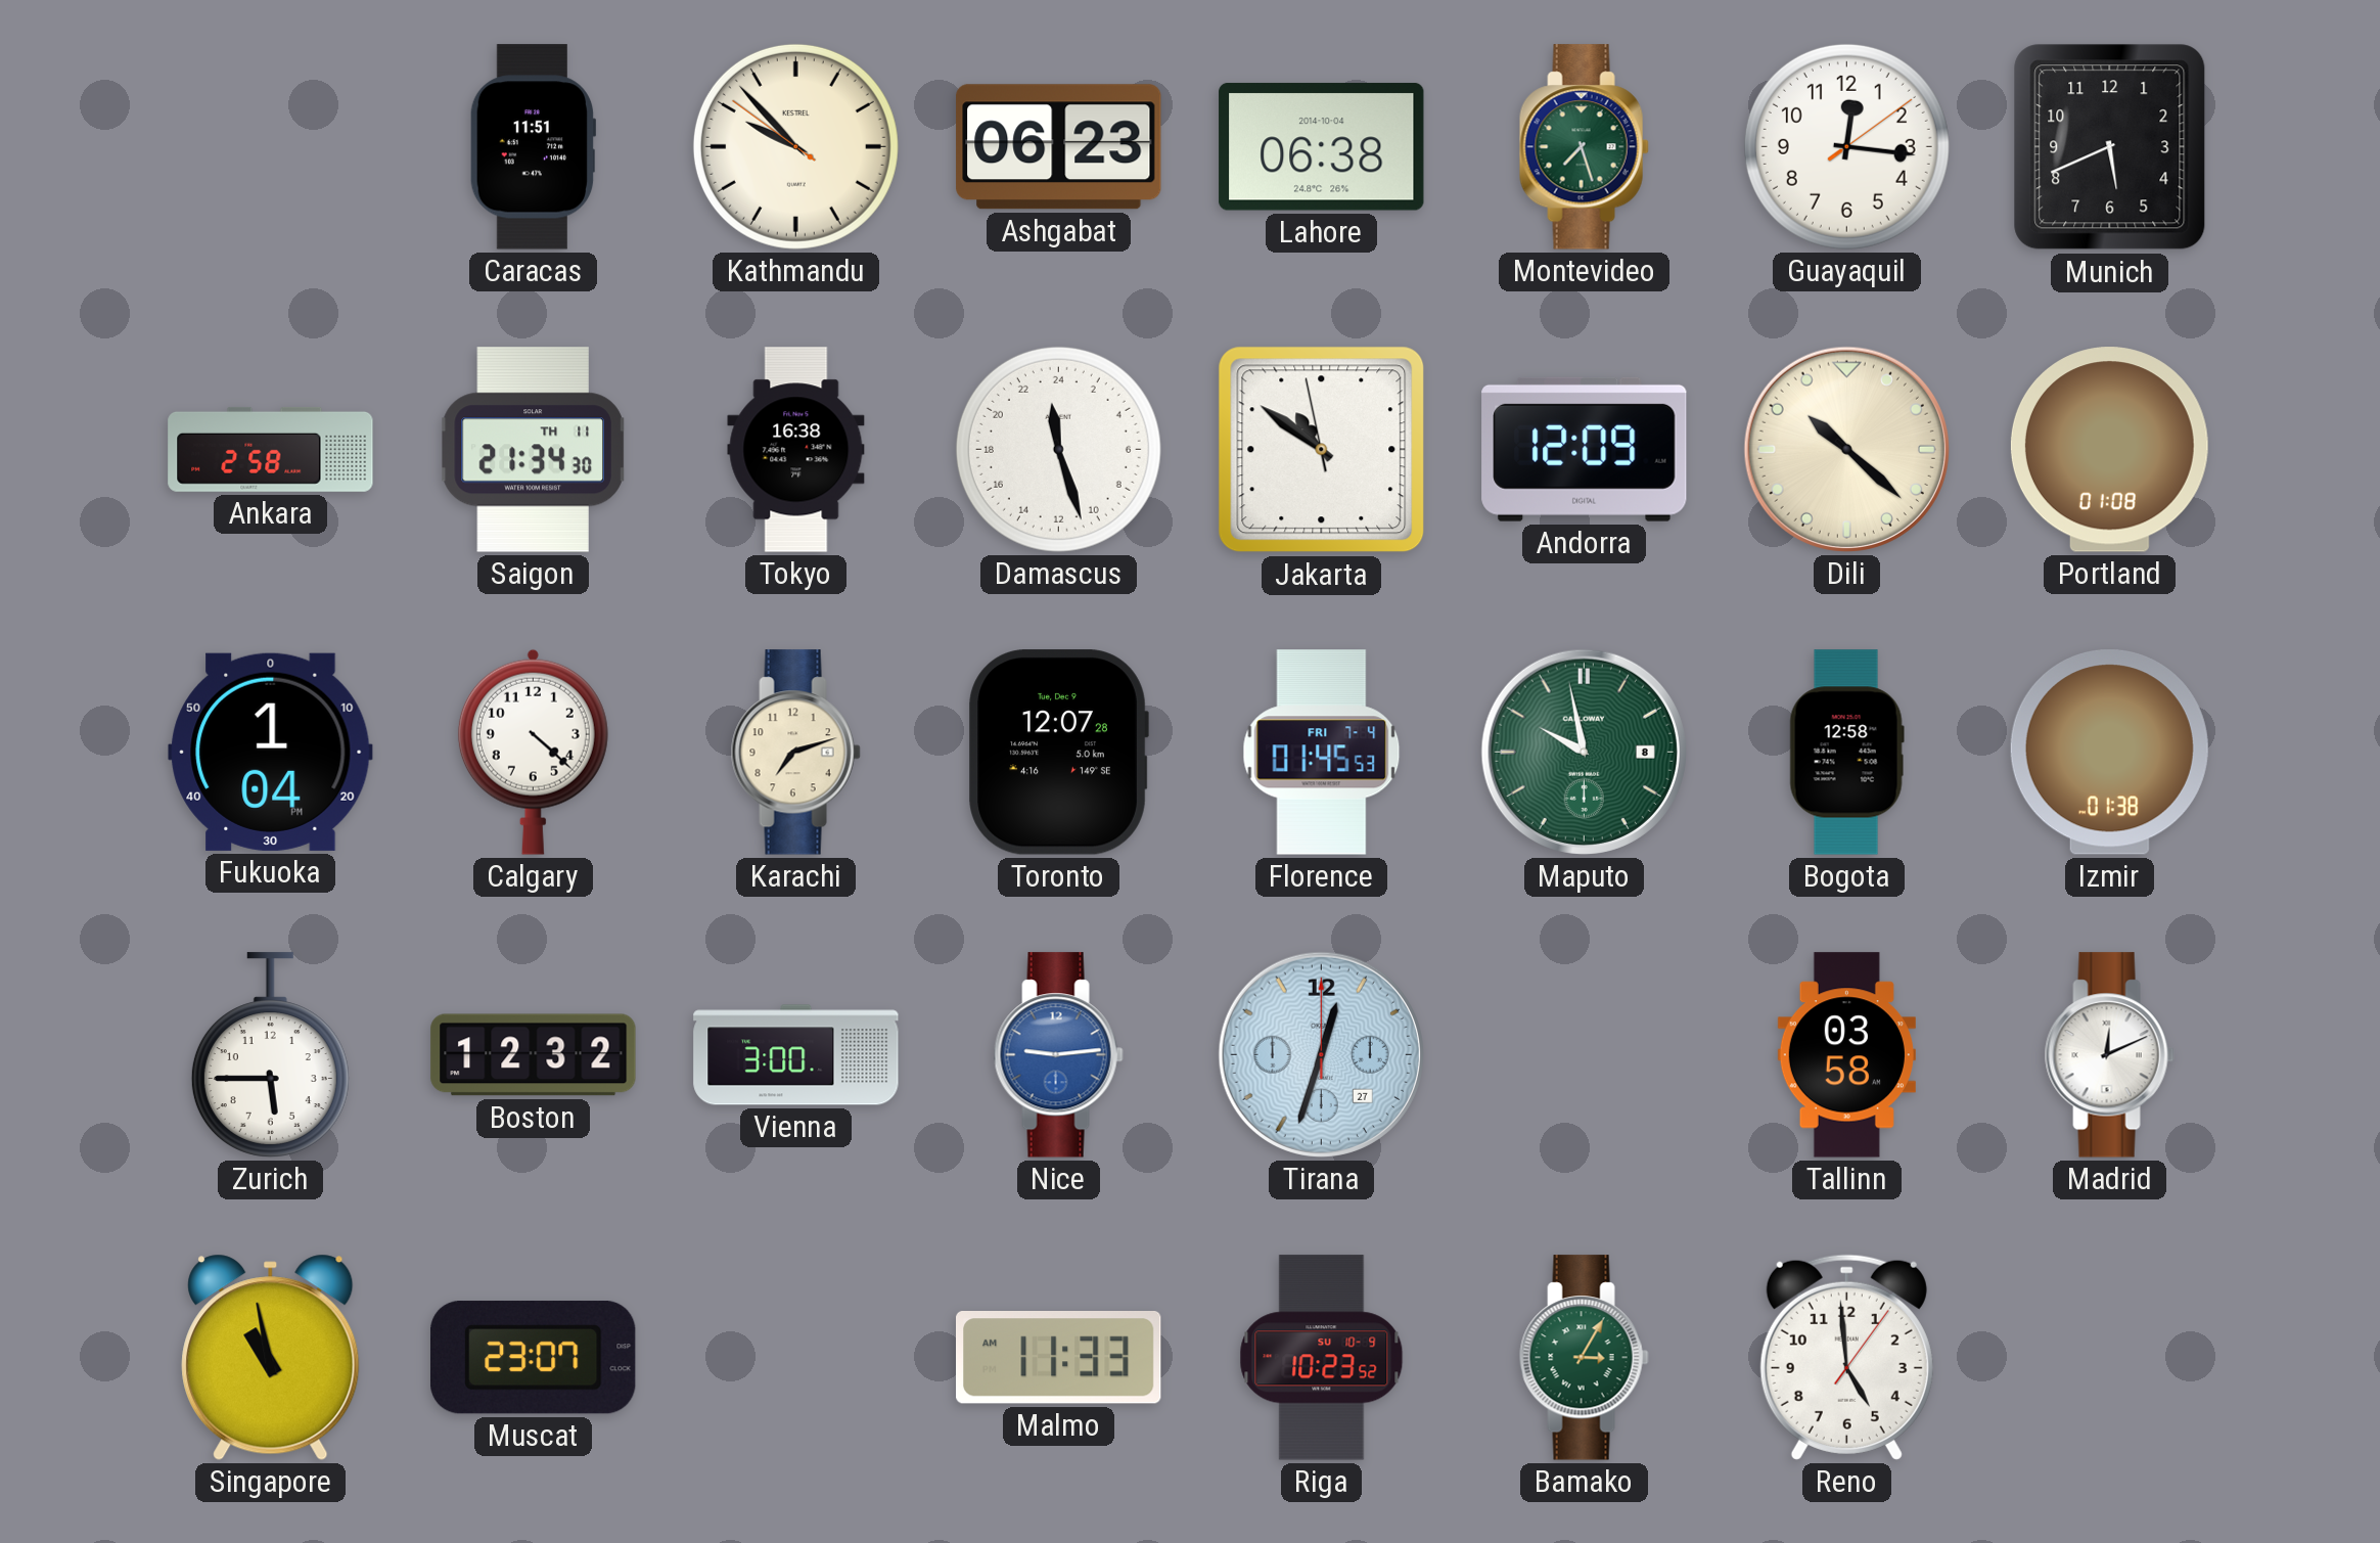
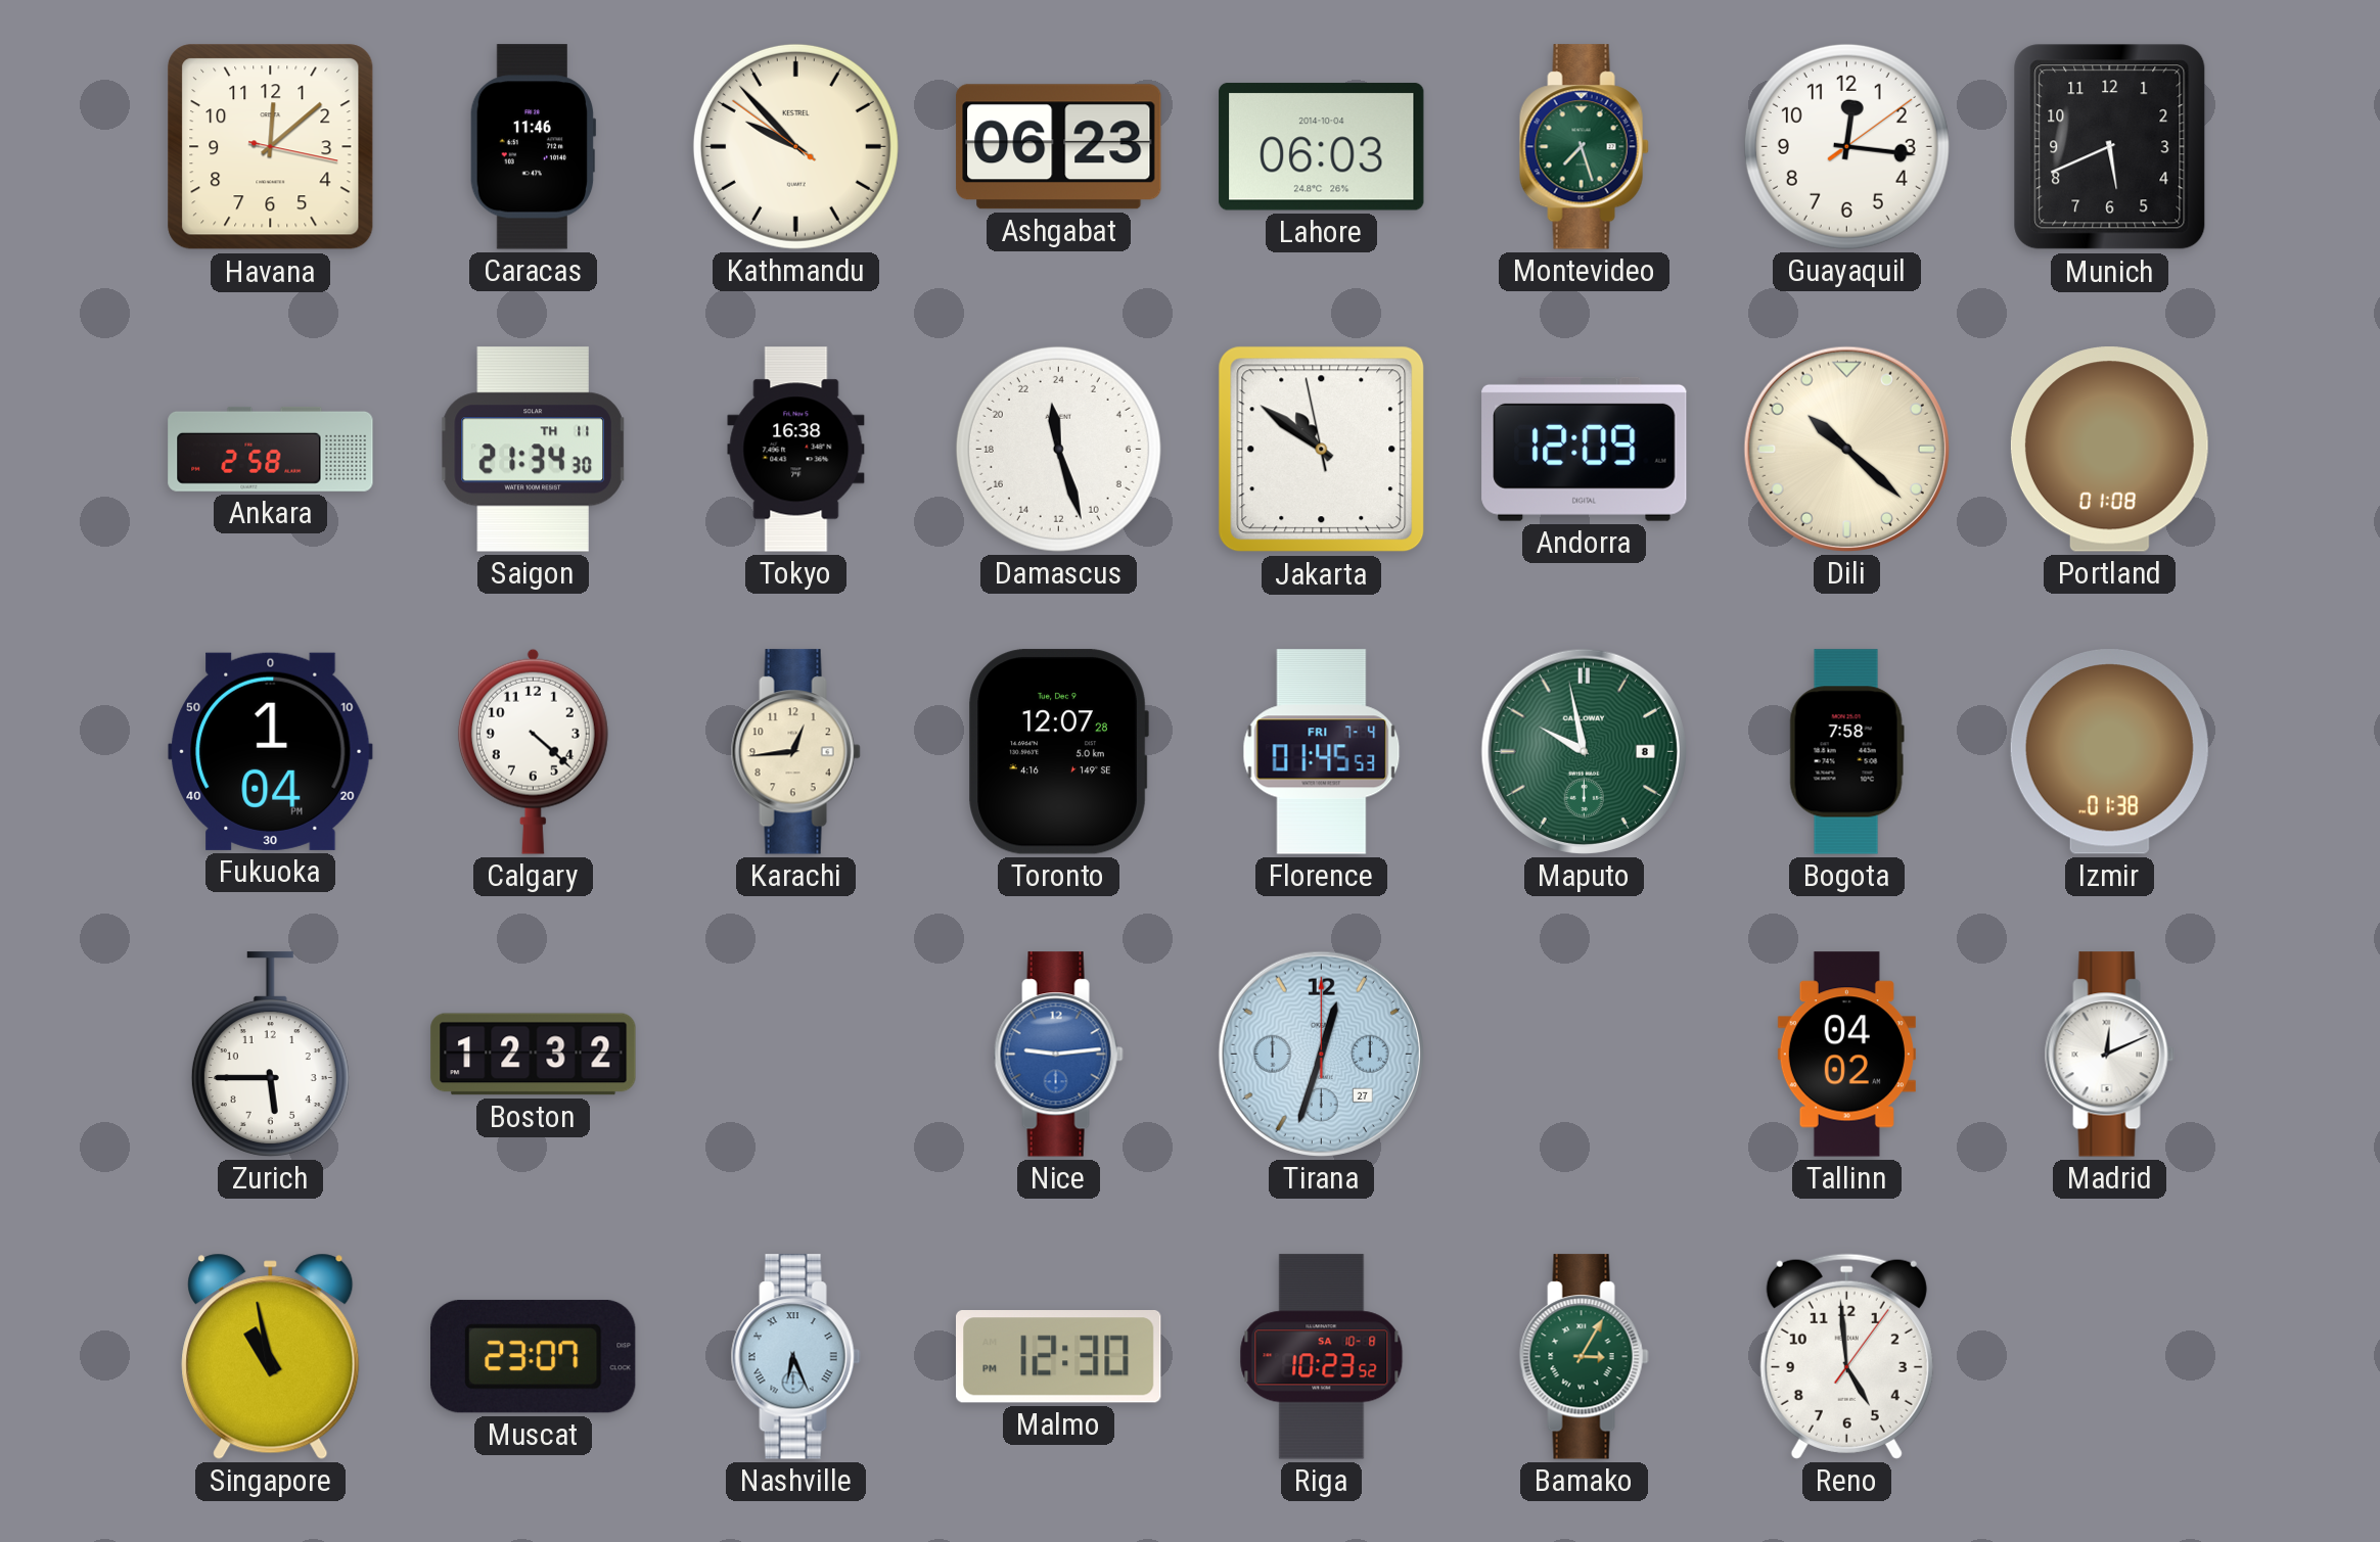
Havana: none -> 12:08
Caracas: 11:51 -> 11:46
Lahore: 06:38 -> 06:03
Karachi: 7:12 -> 12:44
Bogota: 12:58 -> 7:58
Vienna: 3:00 -> none
Tallinn: 03:58 -> 04:02
Nashville: none -> 6:26
Malmo: 11:33 -> 12:30
Riga date: SU 10-9 -> SA 10-8
